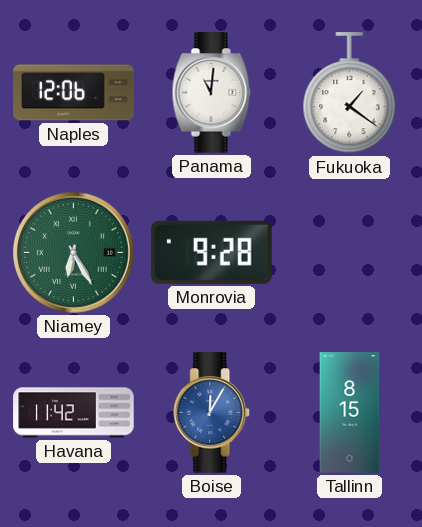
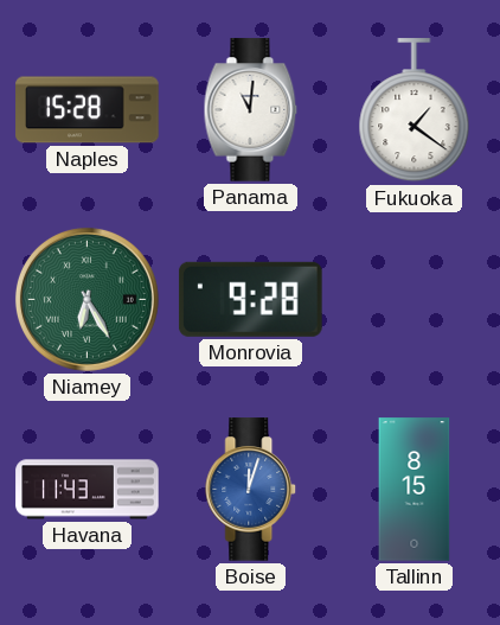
Naples: 12:06 -> 15:28
Havana: 11:42 -> 11:43
Boise: 12:05 -> 12:03
